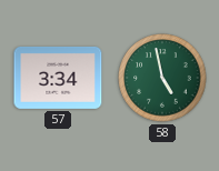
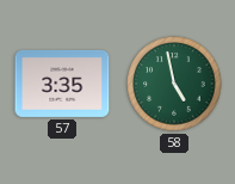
57: 3:34 -> 3:35
